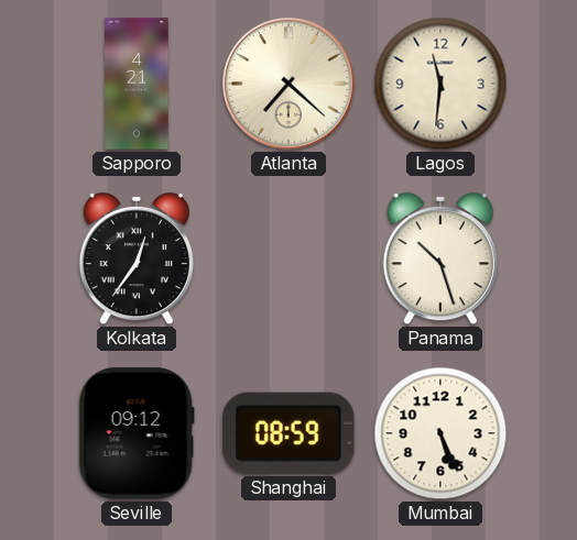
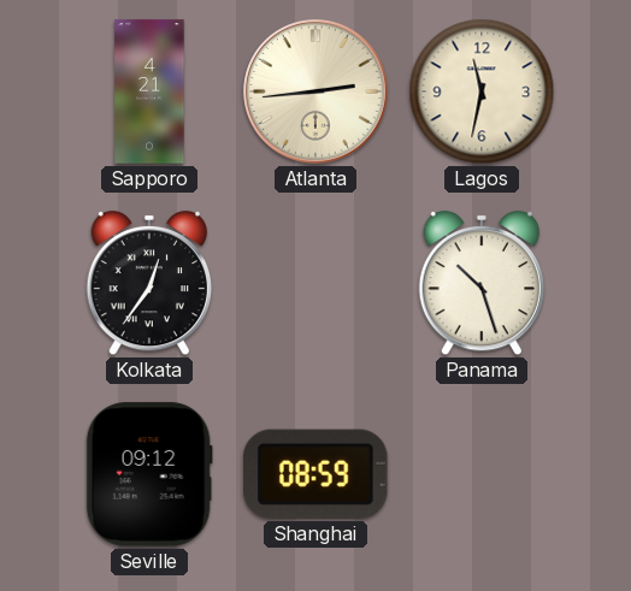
Atlanta: 7:22 -> 2:44
Lagos: 11:31 -> 11:32
Mumbai: 5:26 -> none
